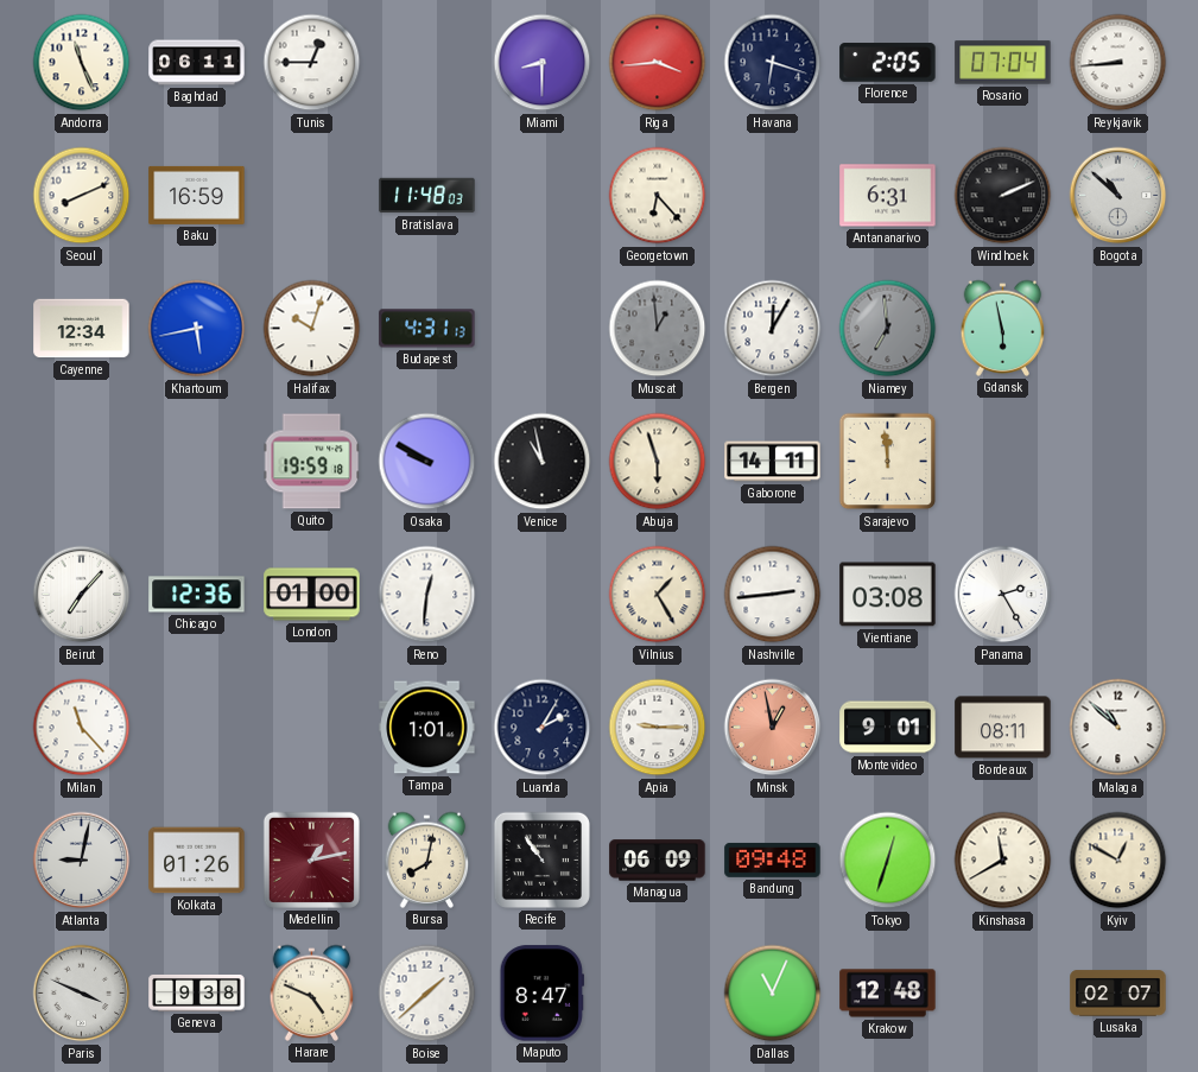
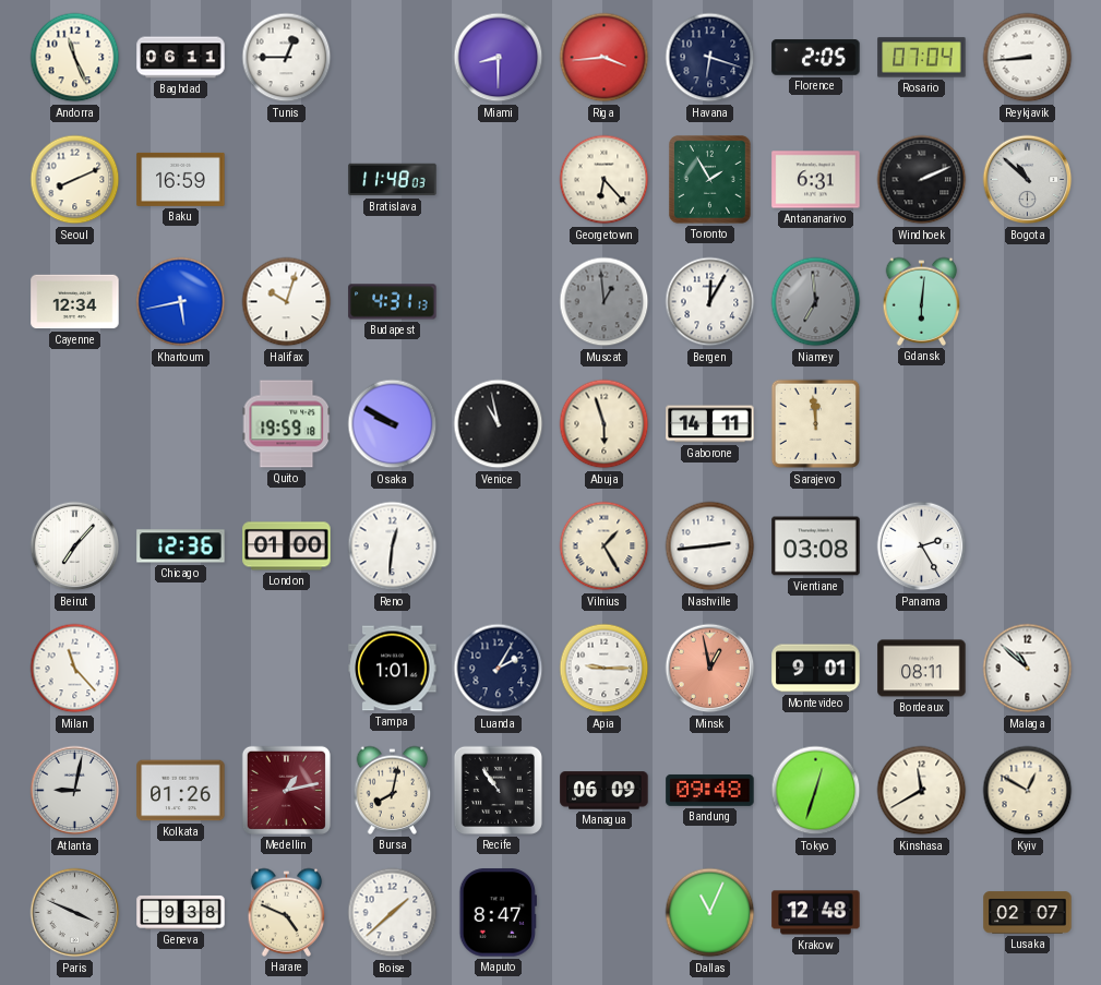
Toronto: none -> 1:55
Gdansk: 5:58 -> 6:01
